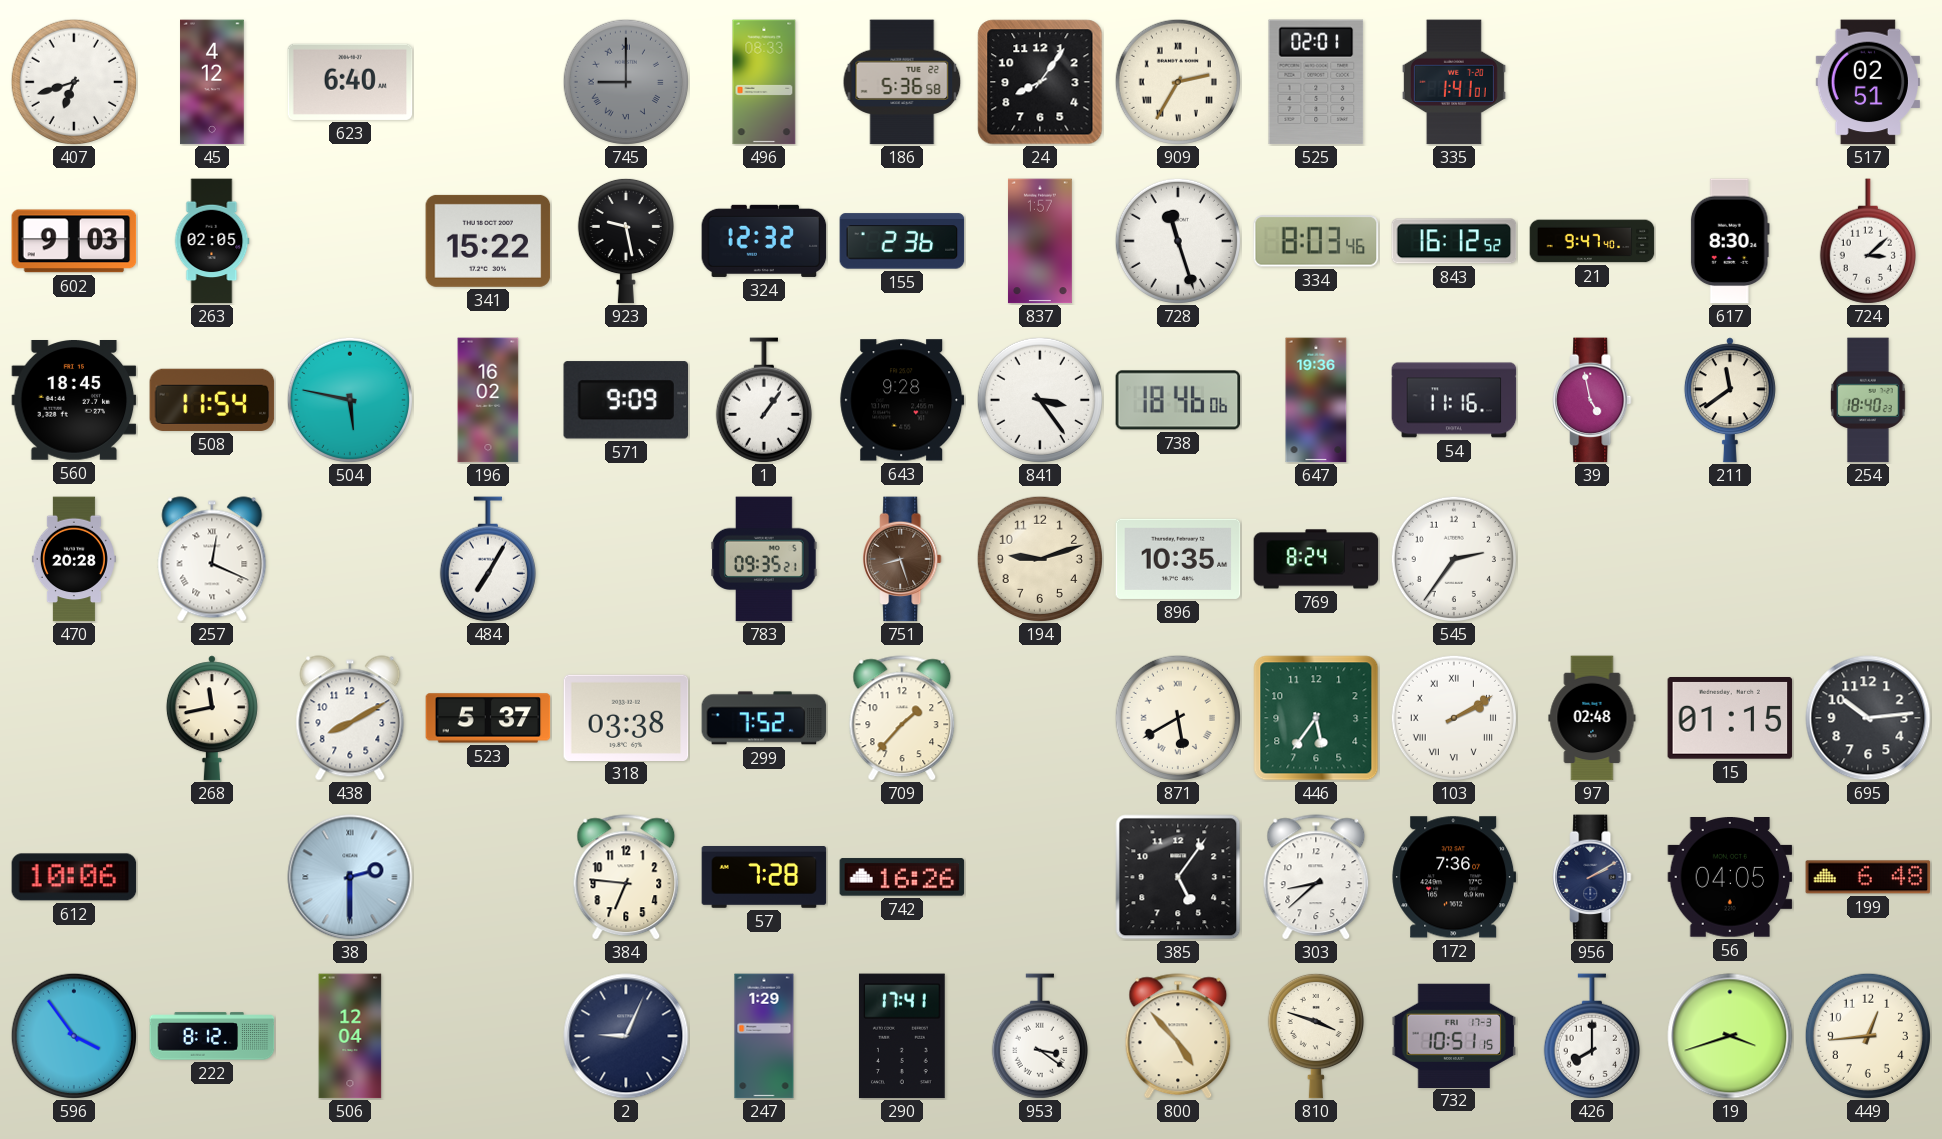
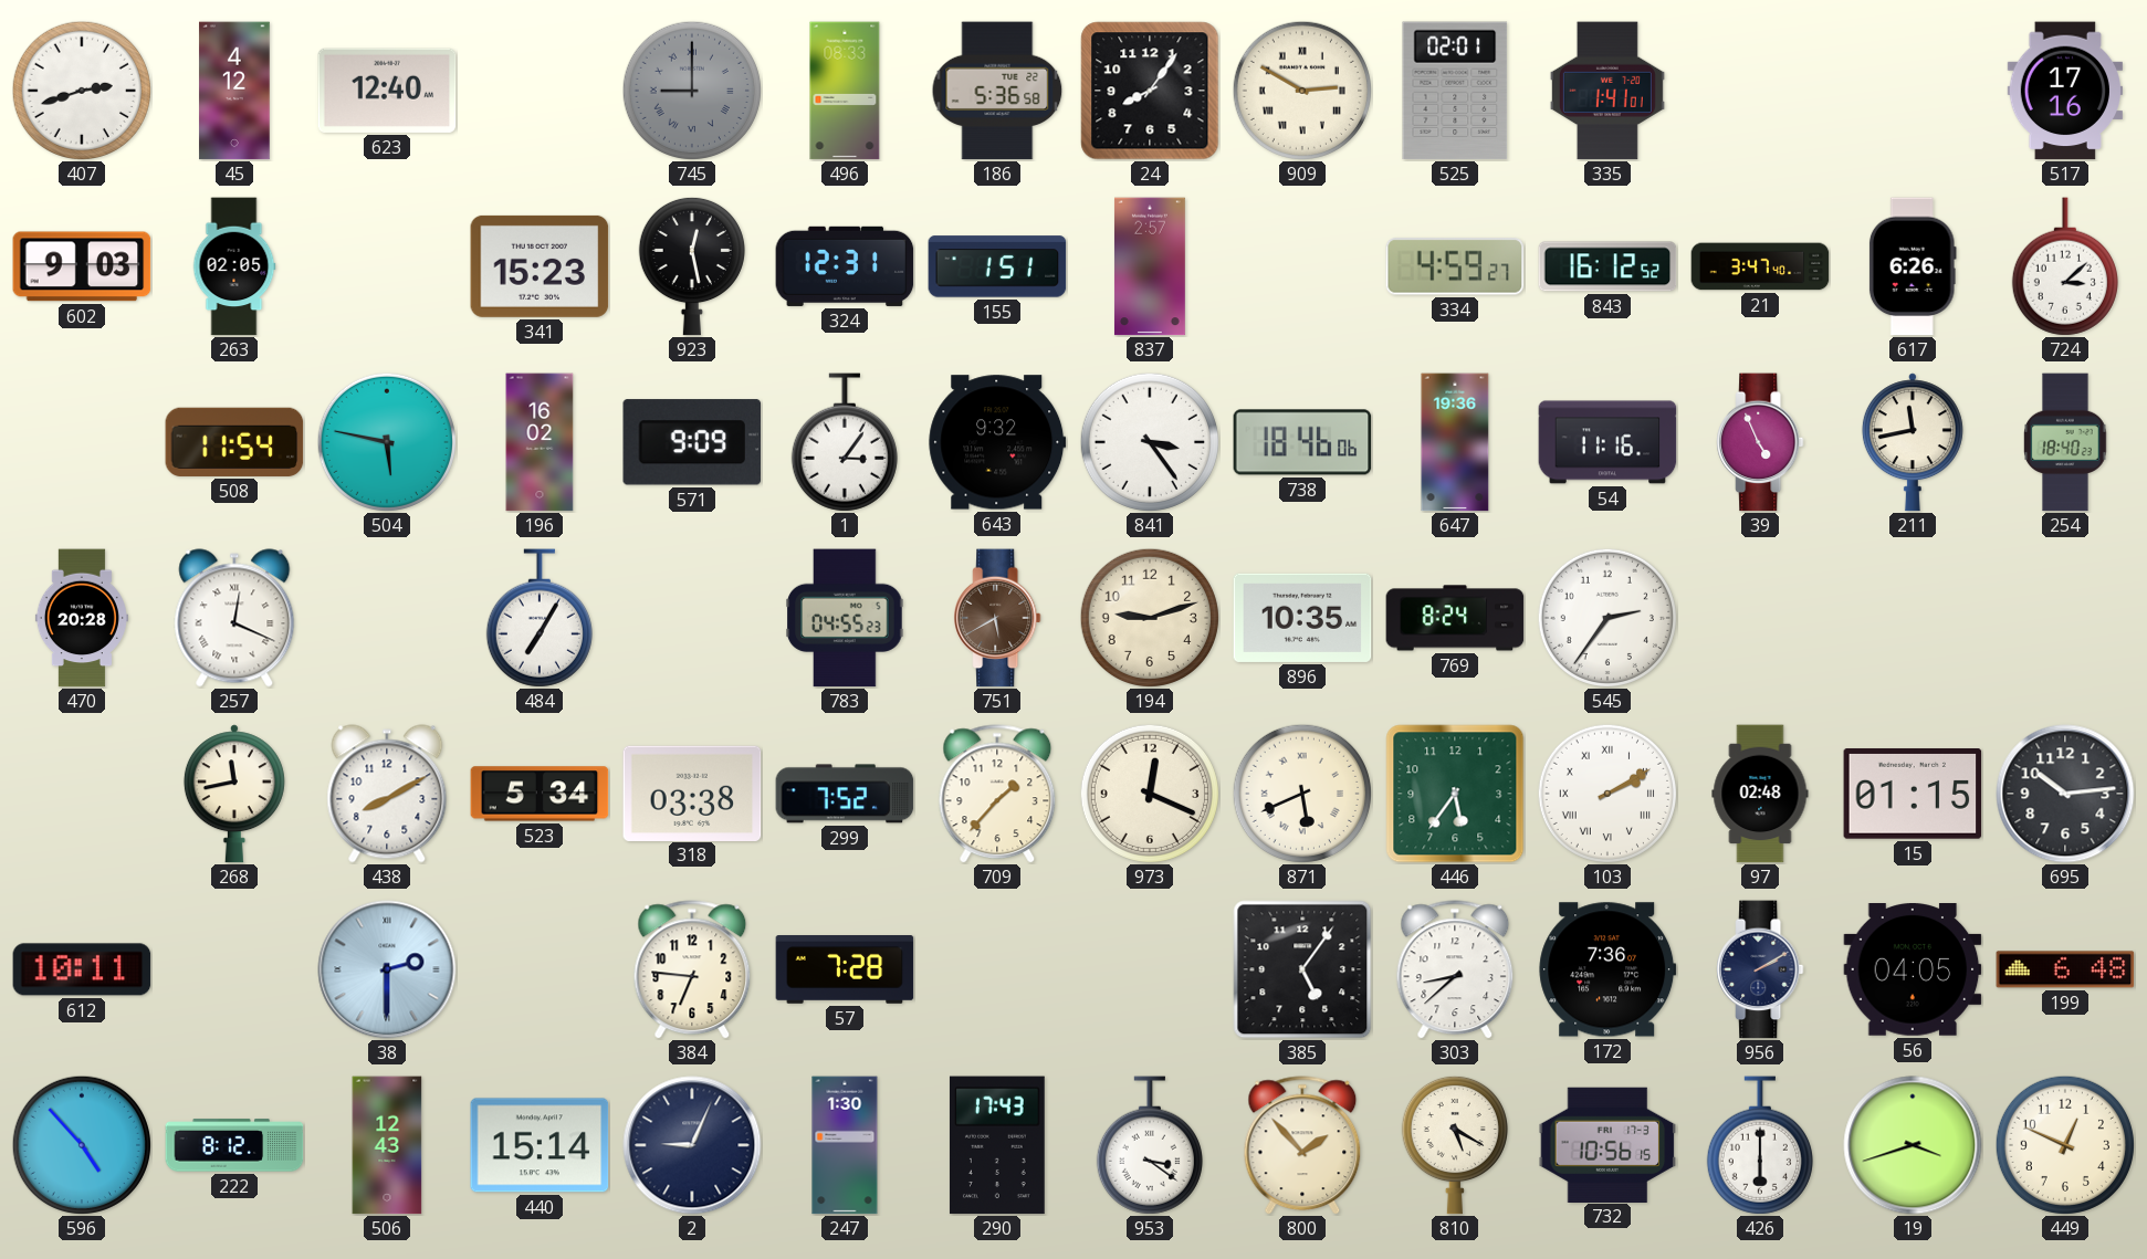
407: 6:42 -> 2:42
623: 6:40 -> 12:40
909: 2:35 -> 2:50
517: 02:51 -> 17:16
341: 15:22 -> 15:23
923: 9:28 -> 12:28
324: 12:32 -> 12:31
155: 2:36 -> 1:51
837: 1:57 -> 2:57
728: 11:27 -> none
334: 8:03 -> 4:59
21: 9:47 -> 3:47
617: 8:30 -> 6:26
560: 18:45 -> none
1: 1:06 -> 3:06
643: 9:28 -> 9:32
39: 4:58 -> 4:56
211: 11:39 -> 11:43
783: 09:35 -> 04:55
751: 8:27 -> 5:40
523: 5:37 -> 5:34
973: none -> 12:19
871: 5:40 -> 5:41
612: 10:06 -> 10:11
742: 16:26 -> none
596: 3:54 -> 4:53
506: 12:04 -> 12:43
440: none -> 15:14
247: 1:29 -> 1:30
290: 17:41 -> 17:43
800: 4:53 -> 1:53
810: 3:48 -> 5:20
732: 10:51 -> 10:56
426: 8:00 -> 6:00
449: 12:44 -> 12:49
